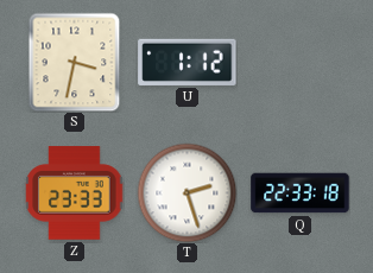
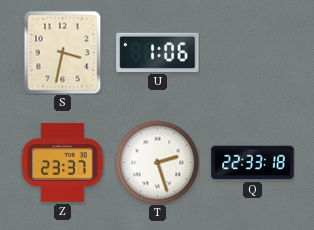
U: 1:12 -> 1:06
Z: 23:33 -> 23:37
